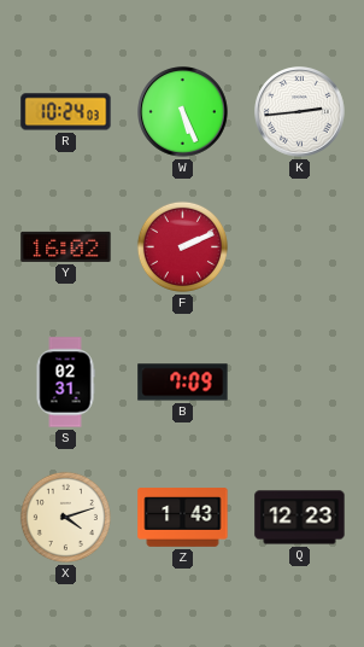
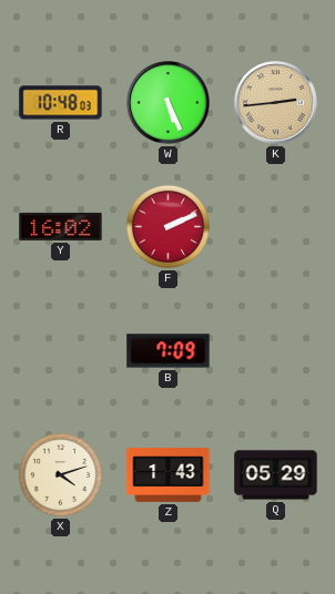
R: 10:24 -> 10:48
K dial: white -> champagne
S: 02:31 -> none
Q: 12:23 -> 05:29
